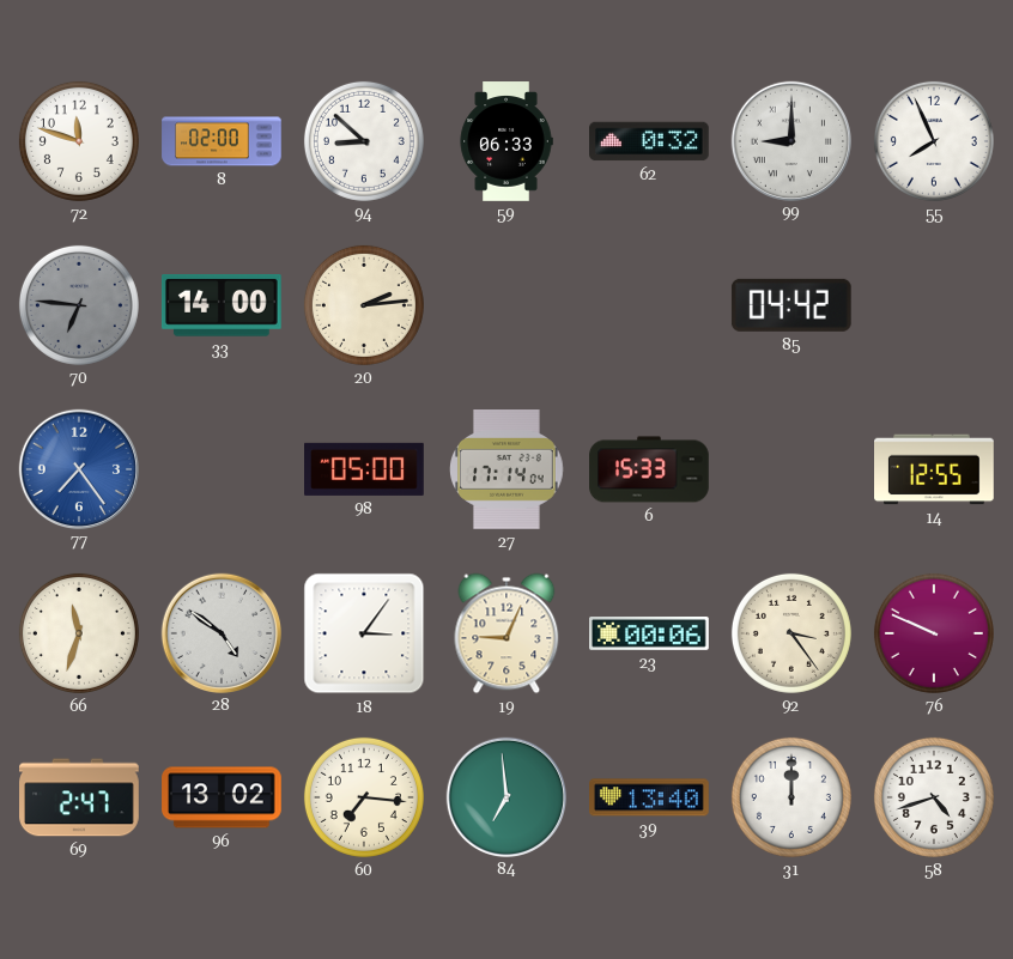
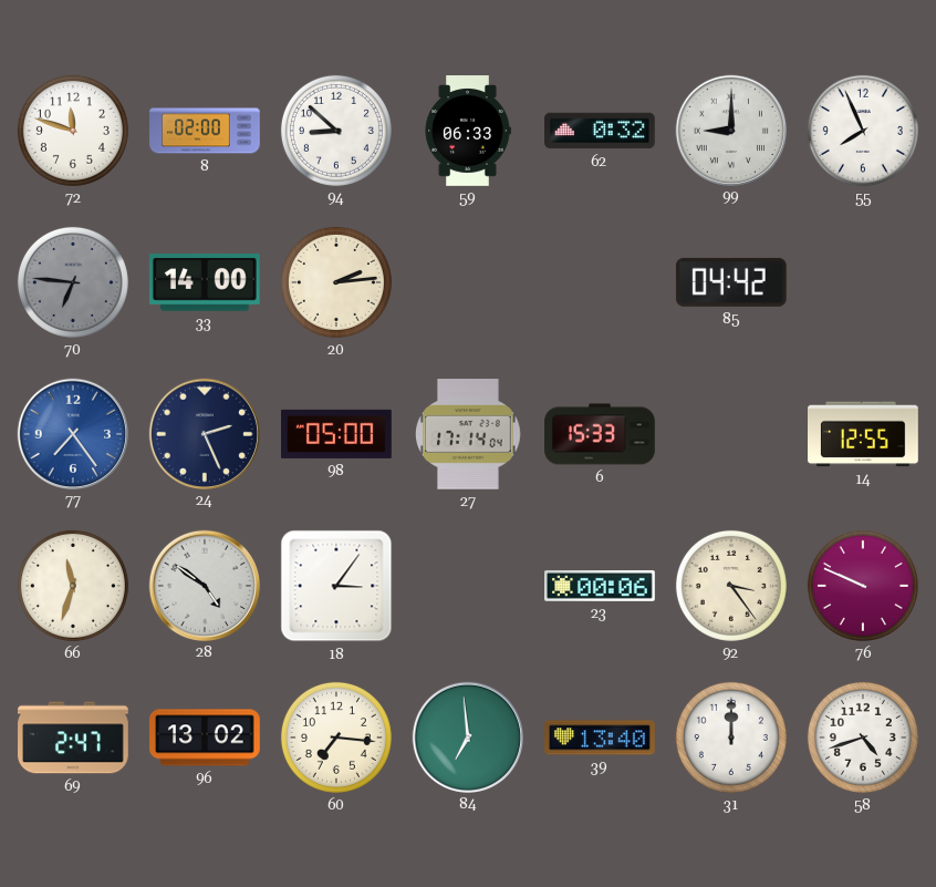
24: none -> 2:26
19: 9:04 -> none
